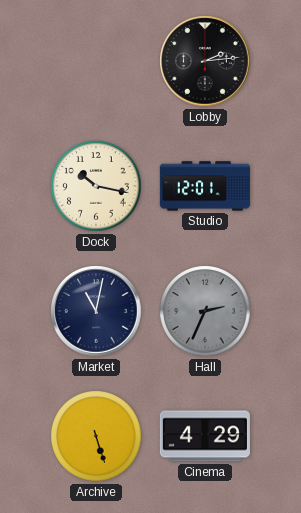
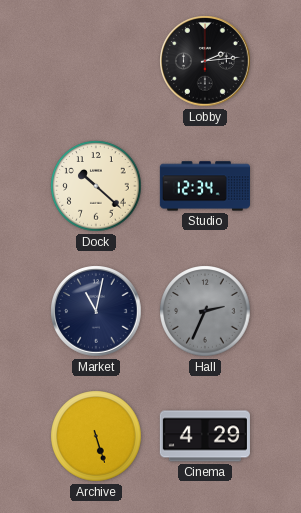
Dock: 10:17 -> 10:22
Studio: 12:01 -> 12:34
